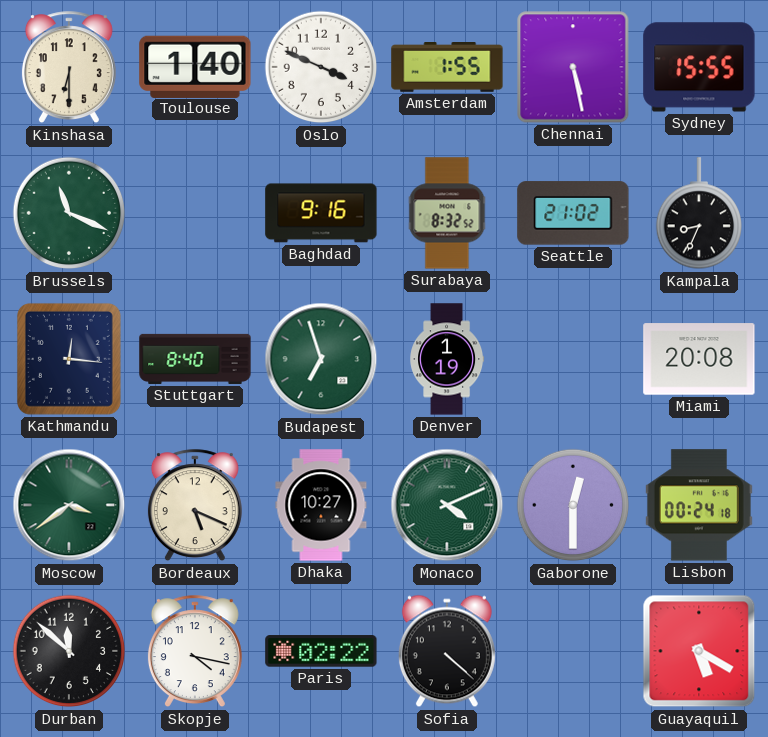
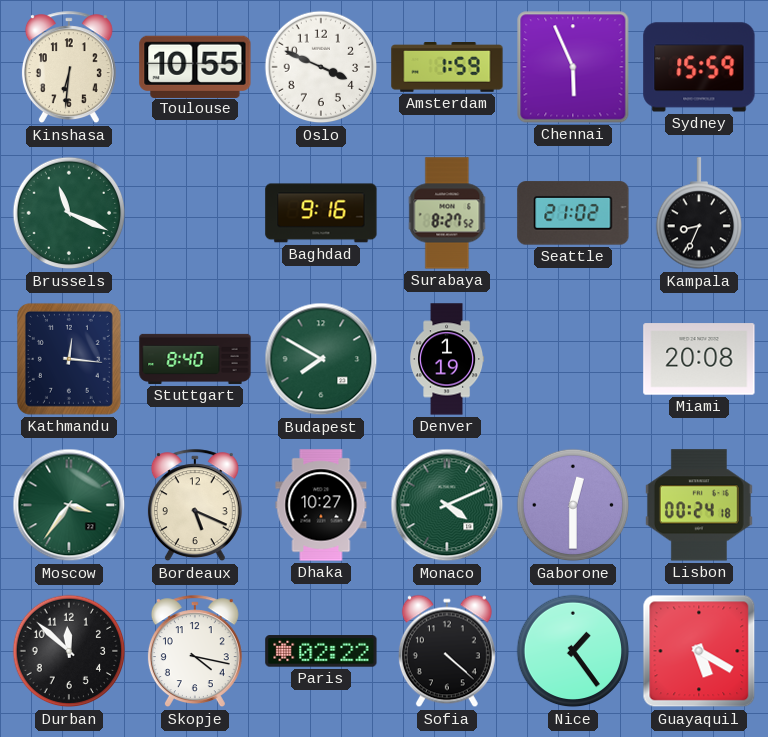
Kinshasa: 6:30 -> 6:31
Toulouse: 1:40 -> 10:55
Amsterdam: 1:55 -> 1:59
Chennai: 5:28 -> 5:56
Sydney: 15:55 -> 15:59
Surabaya: 8:32 -> 8:27
Budapest: 6:57 -> 7:50
Moscow: 3:39 -> 3:36
Nice: none -> 1:24
